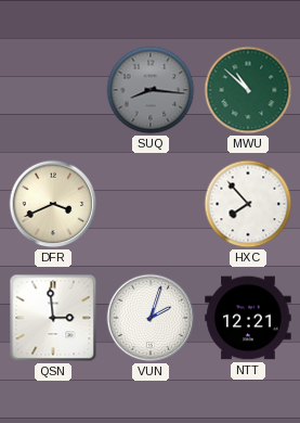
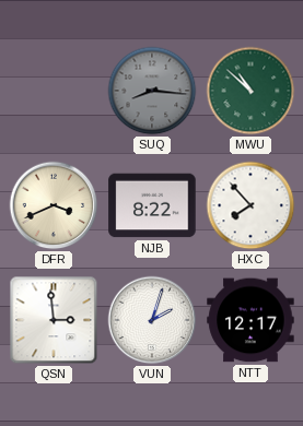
NJB: none -> 8:22
NTT: 12:21 -> 12:17
